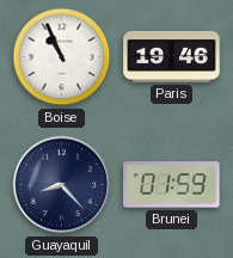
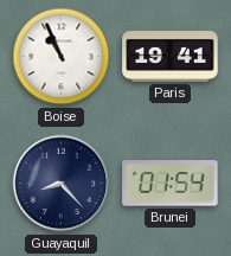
Paris: 19:46 -> 19:41
Brunei: 01:59 -> 01:54
